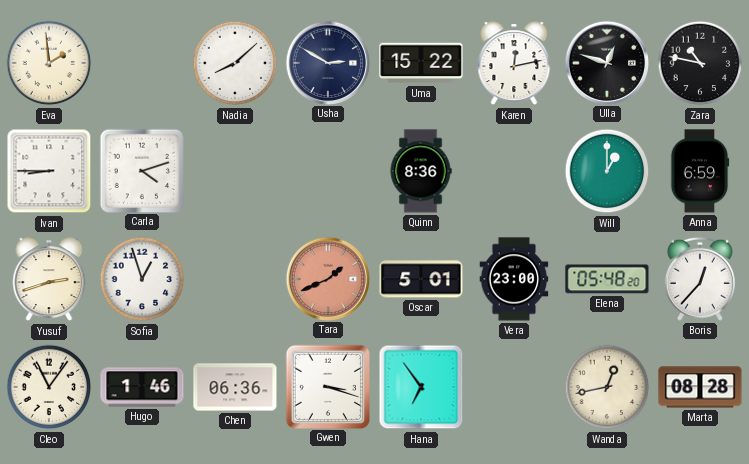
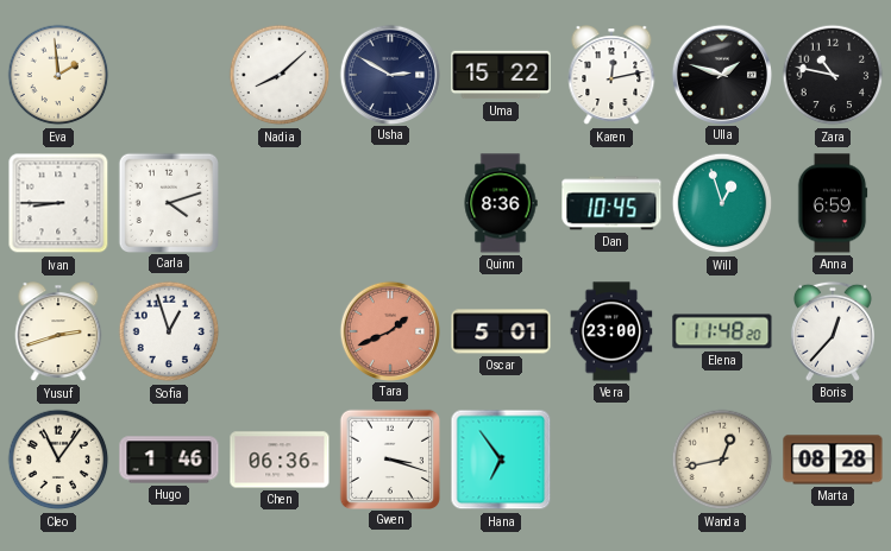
Ulla: 12:48 -> 1:48
Dan: none -> 10:45
Will: 1:00 -> 12:57
Elena: 05:48 -> 11:48
